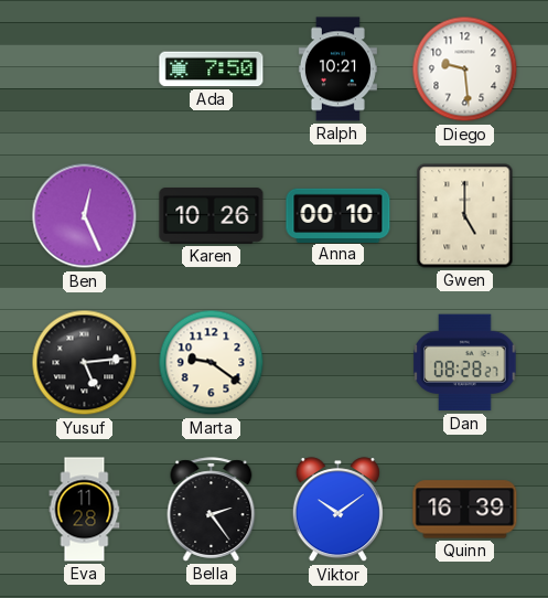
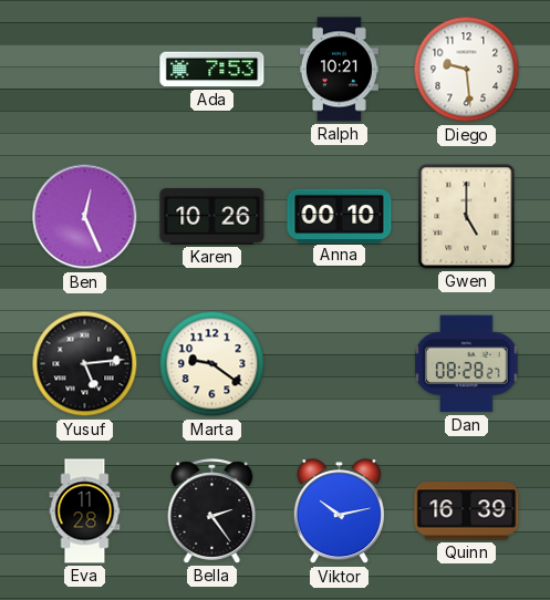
Ada: 7:50 -> 7:53
Viktor: 10:09 -> 10:13
